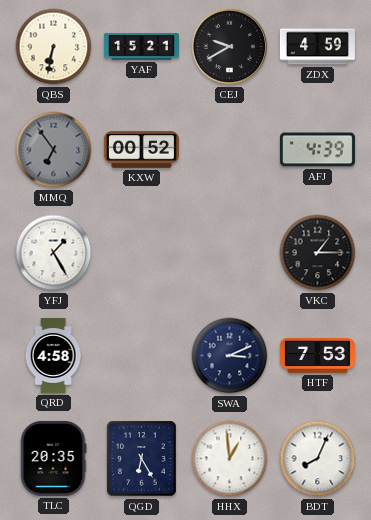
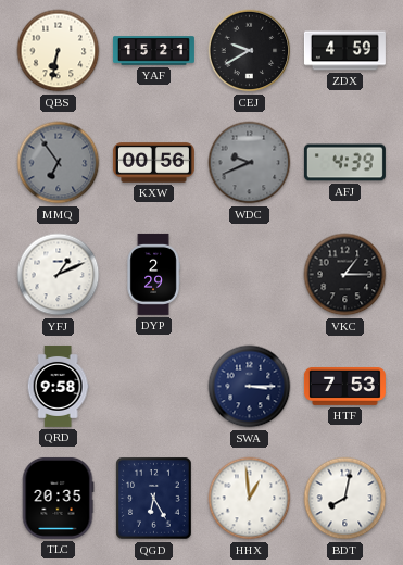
KXW: 00:52 -> 00:56
WDC: none -> 9:41
YFJ: 1:25 -> 1:11
DYP: none -> 2:29
QRD: 4:58 -> 9:58
SWA: 3:11 -> 3:15
BDT: 8:04 -> 8:02
